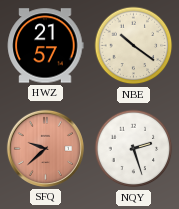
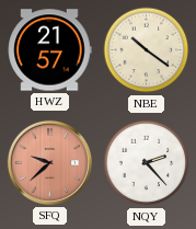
NQY: 2:27 -> 2:23
